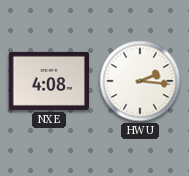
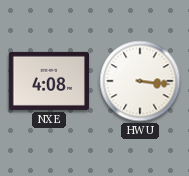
HWU: 2:16 -> 3:16
